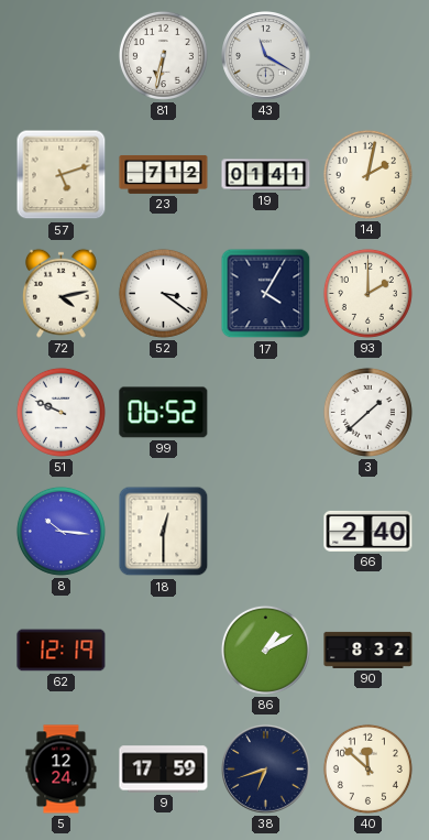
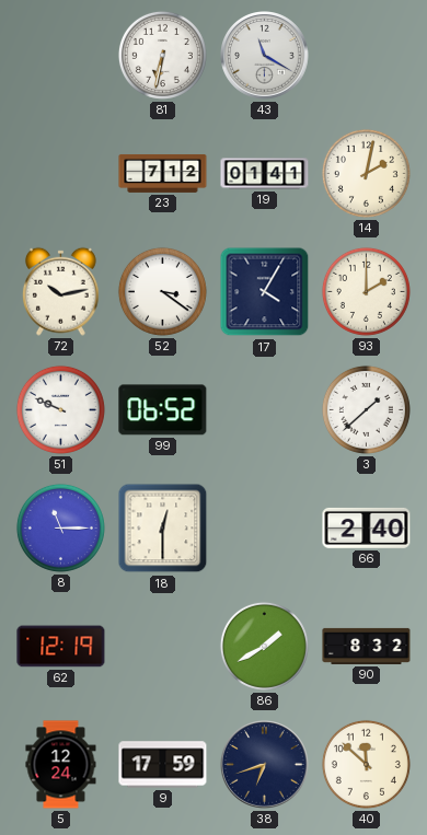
57: 5:12 -> none
72: 4:13 -> 10:13
8: 10:16 -> 11:15
86: 1:10 -> 1:40
